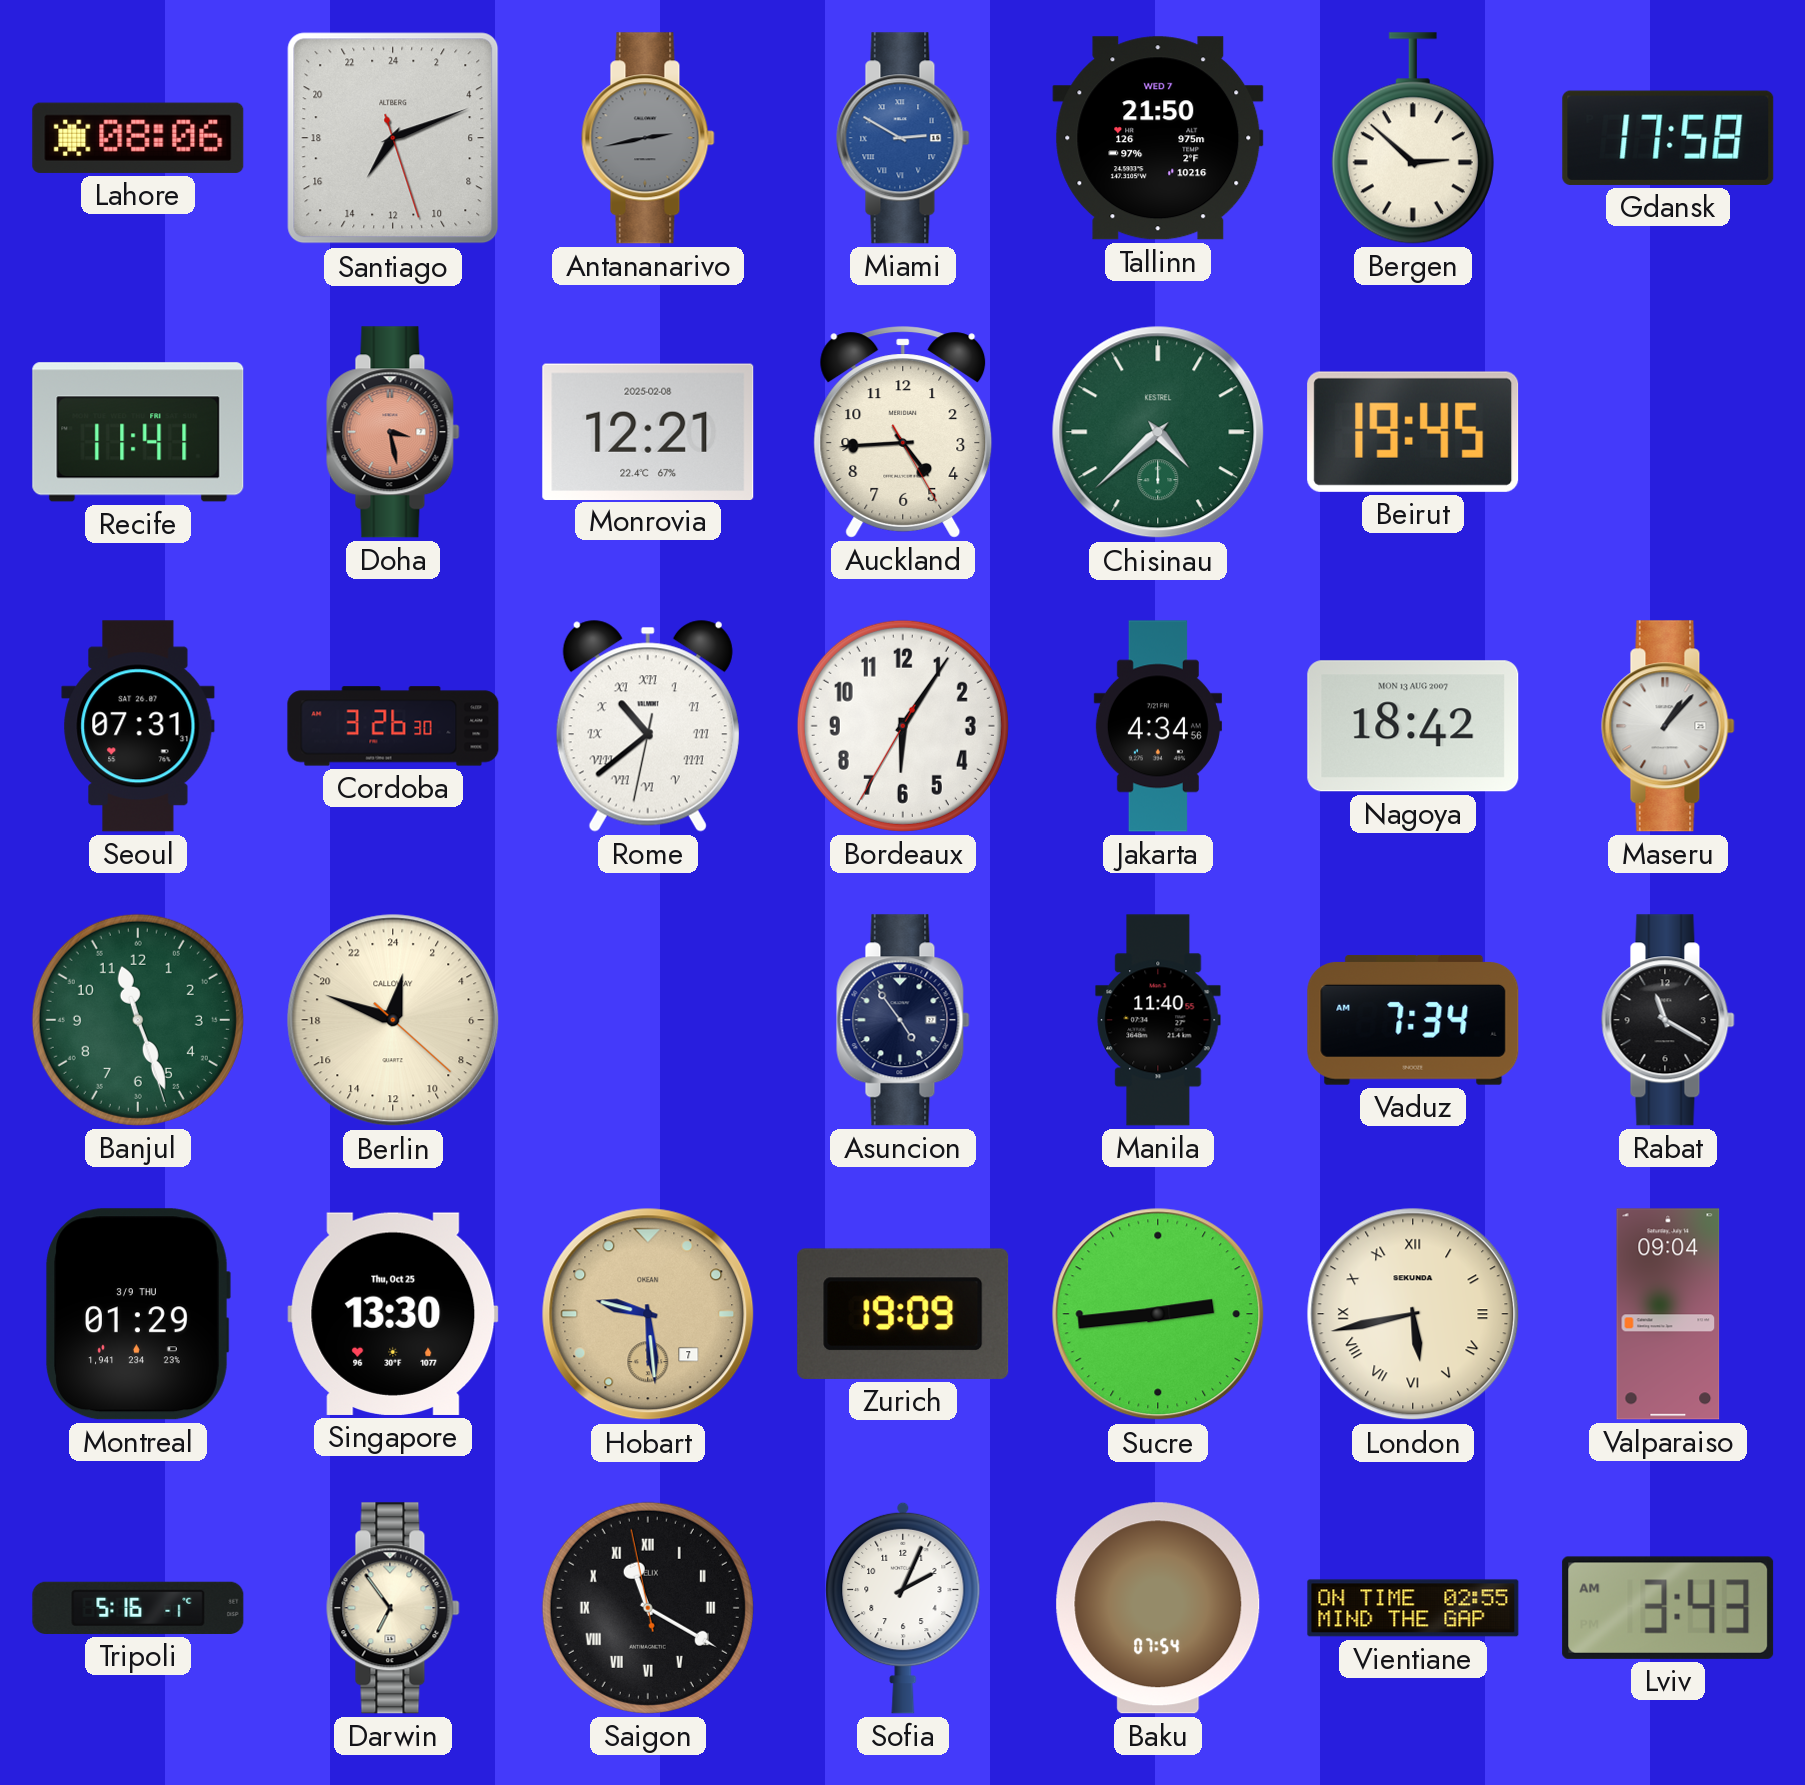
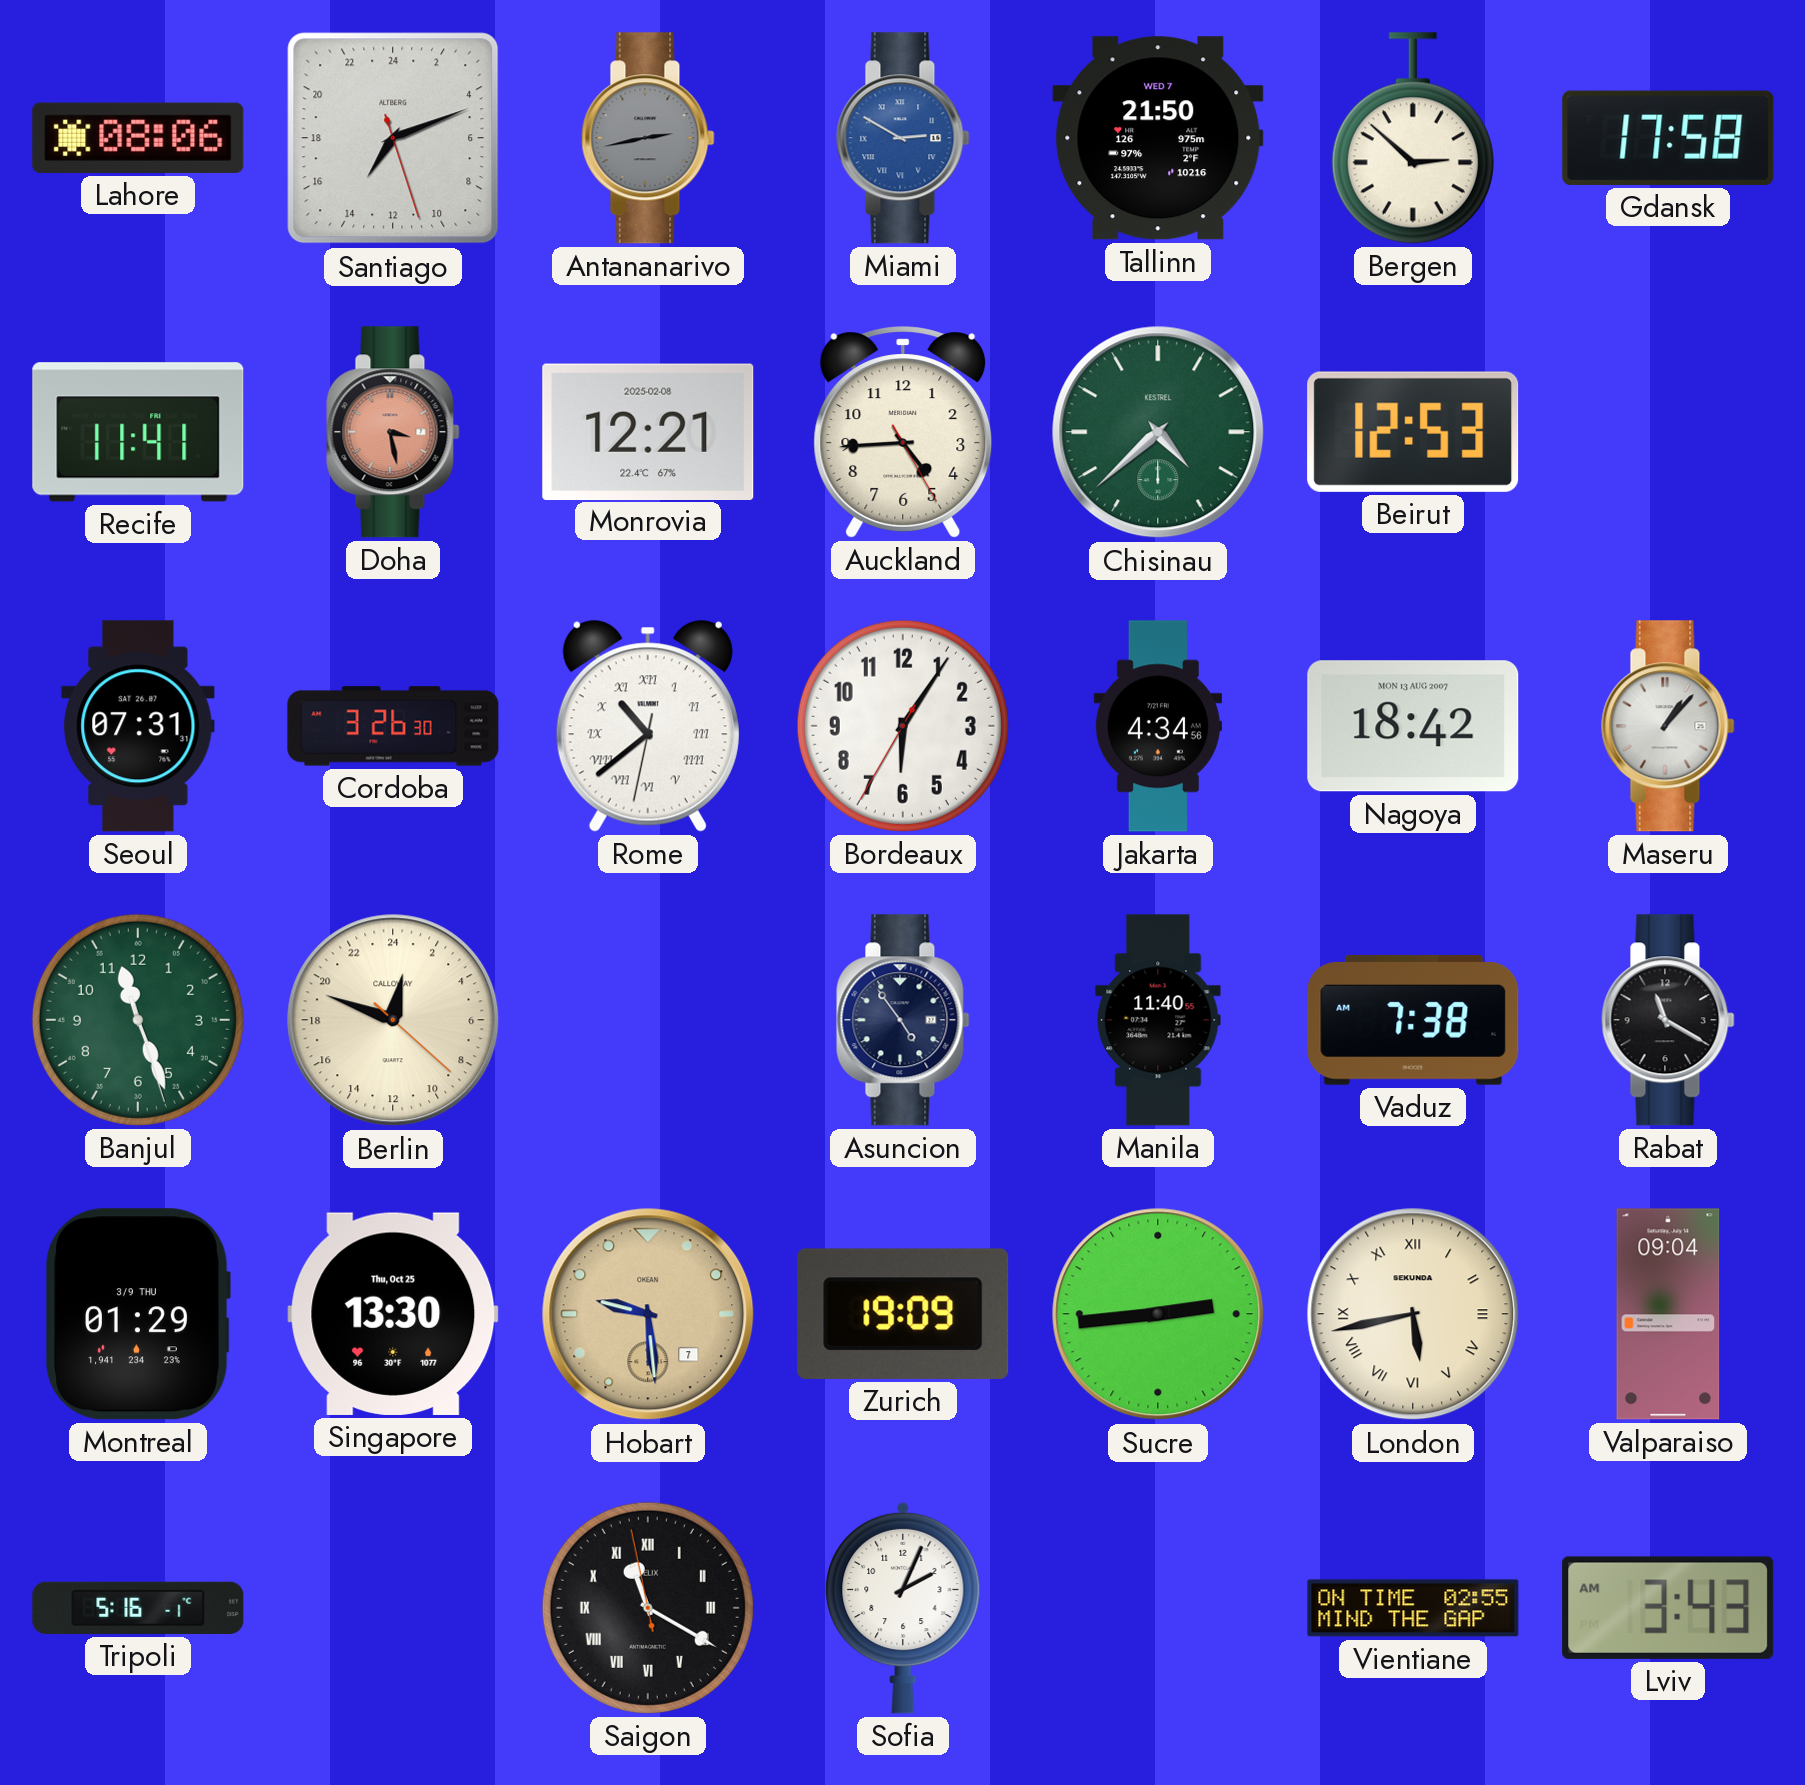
Beirut: 19:45 -> 12:53
Vaduz: 7:34 -> 7:38
Darwin: 6:54 -> none
Baku: 07:54 -> none
